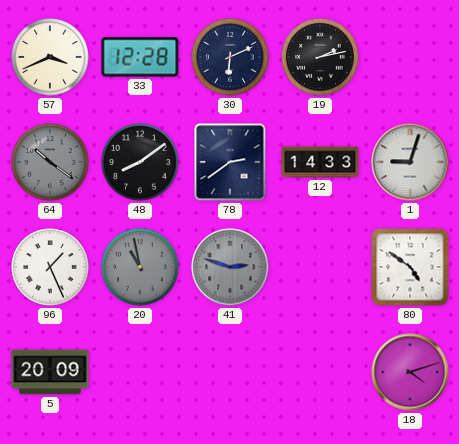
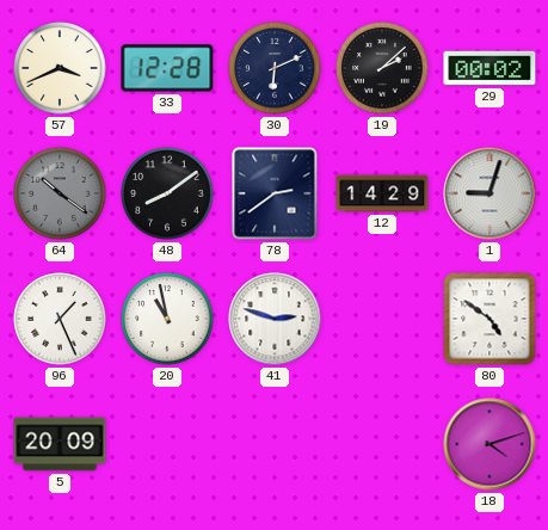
19: 2:13 -> 2:08
29: none -> 00:02
12: 14:33 -> 14:29
20 dial: grey -> white
41 dial: grey -> white
